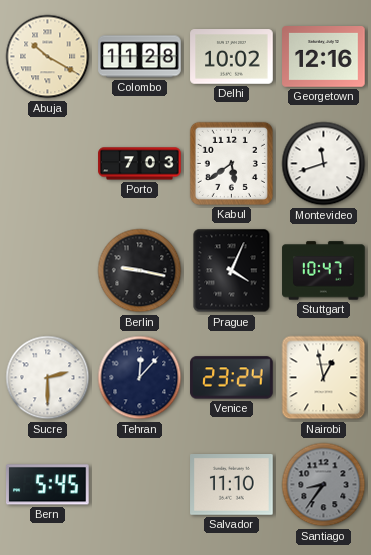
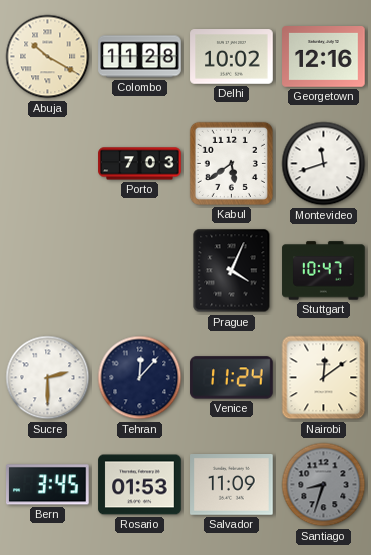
Berlin: 9:17 -> none
Venice: 23:24 -> 11:24
Nairobi: 12:58 -> 12:09
Bern: 5:45 -> 3:45
Rosario: none -> 01:53
Salvador: 11:10 -> 11:09
Santiago: 8:36 -> 8:33
